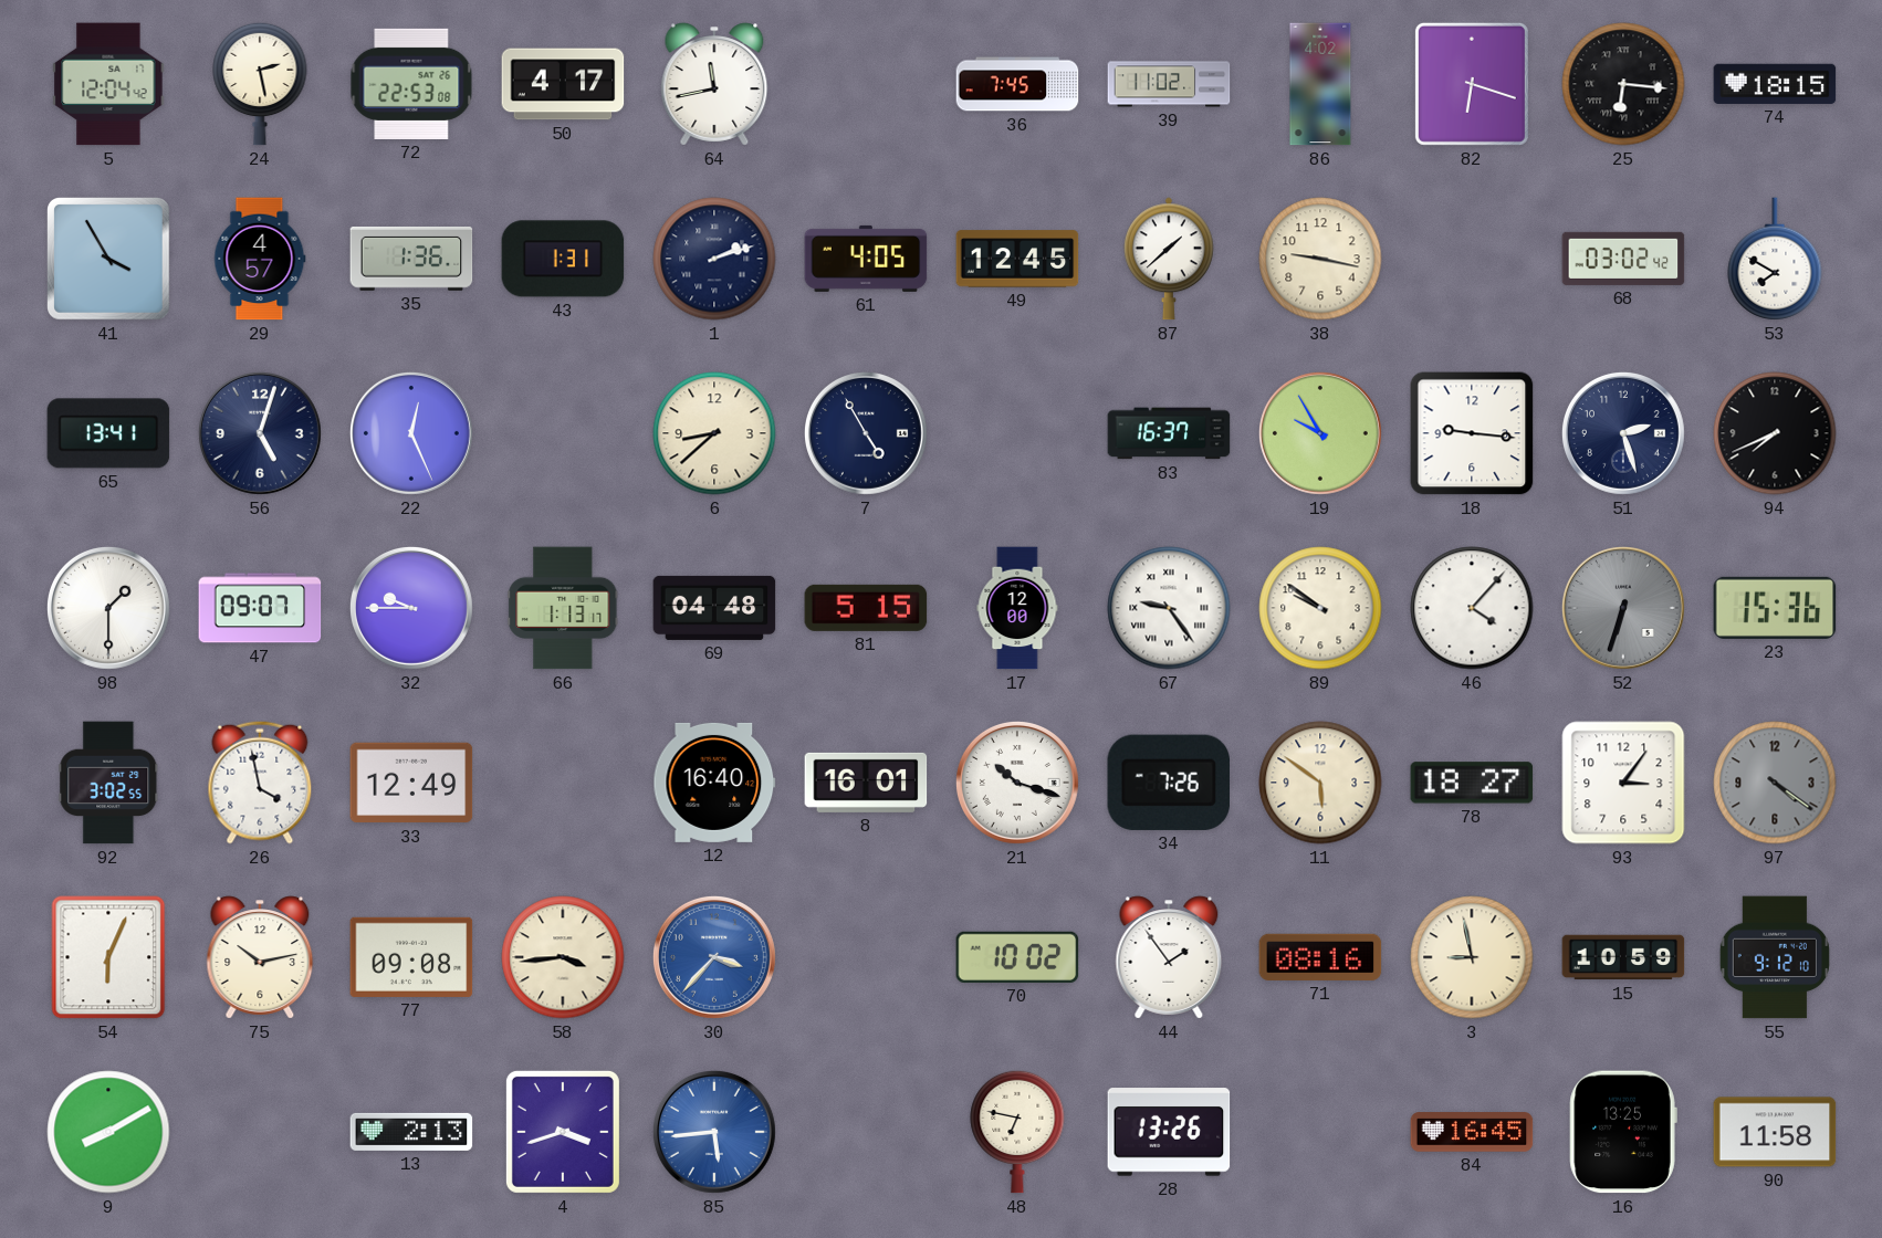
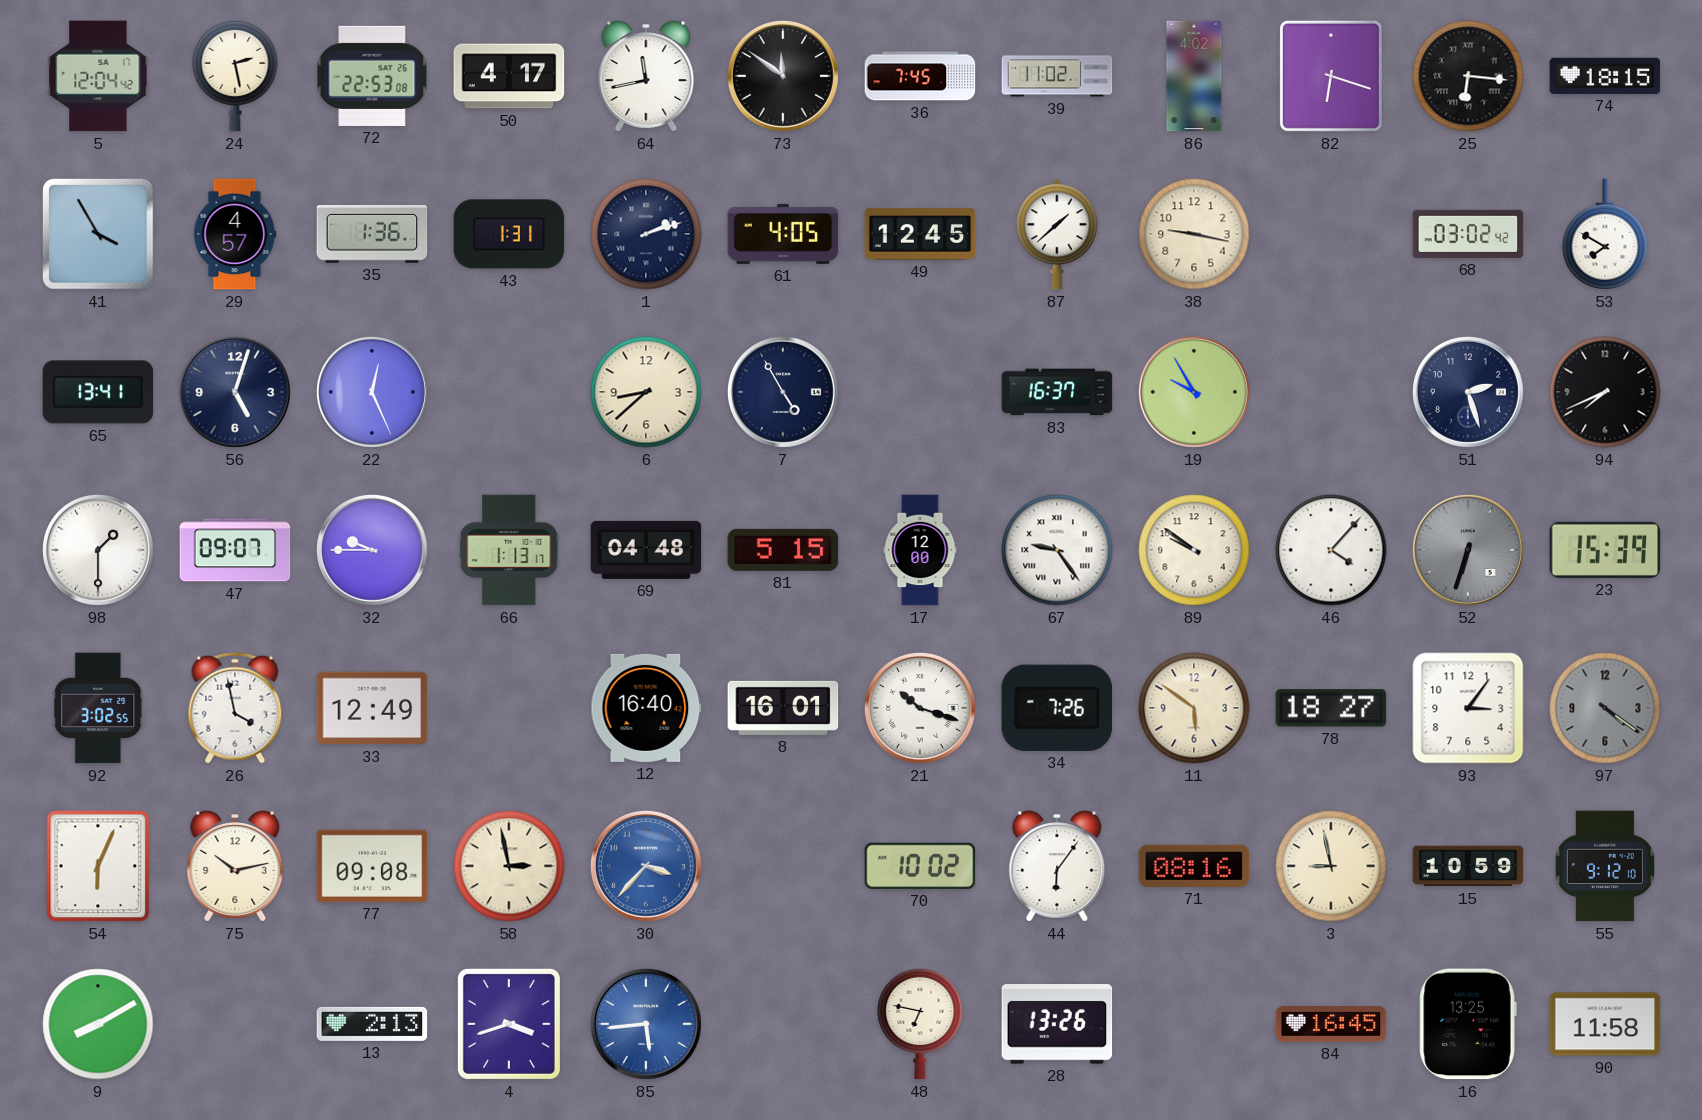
73: none -> 11:51
18: 9:16 -> none
23: 15:36 -> 15:39
58: 3:44 -> 2:58
44: 1:54 -> 6:06
